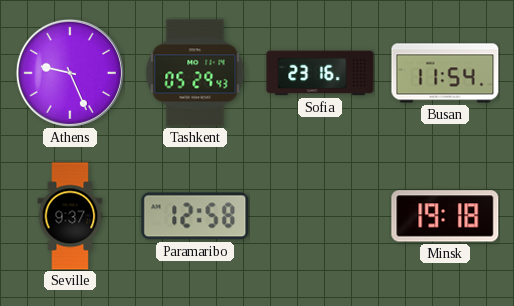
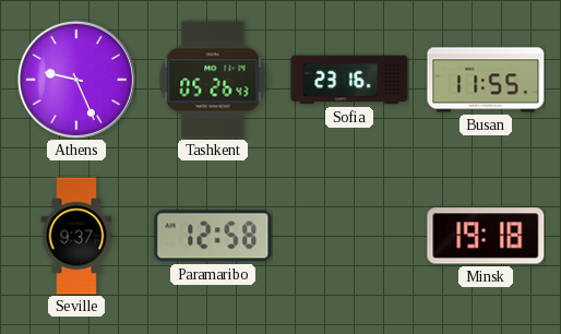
Tashkent: 05:29 -> 05:26
Busan: 11:54 -> 11:55
